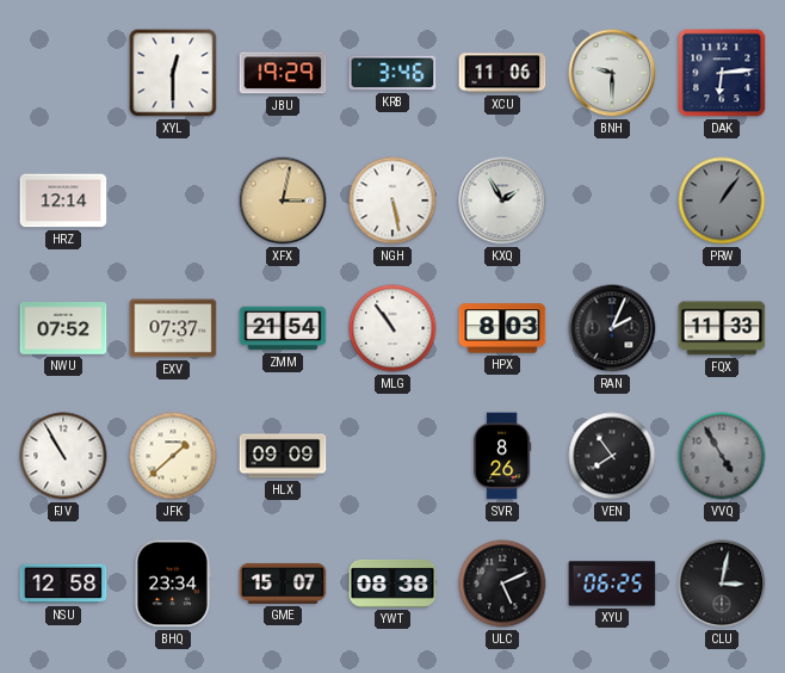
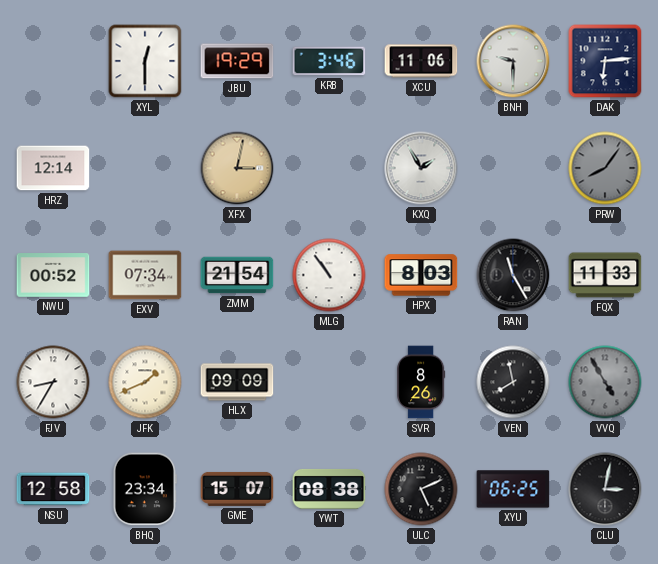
NGH: 5:28 -> none
PRW: 1:06 -> 8:06
NWU: 07:52 -> 00:52
EXV: 07:37 -> 07:34
RAN: 2:04 -> 11:25
FJV: 10:55 -> 8:35
JFK: 1:38 -> 1:41
VEN: 7:54 -> 7:58
